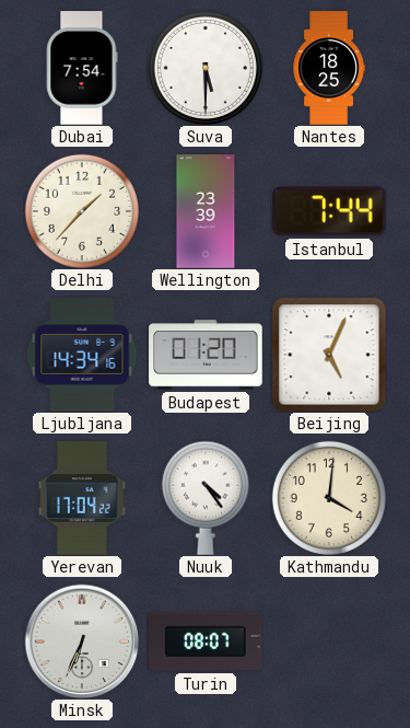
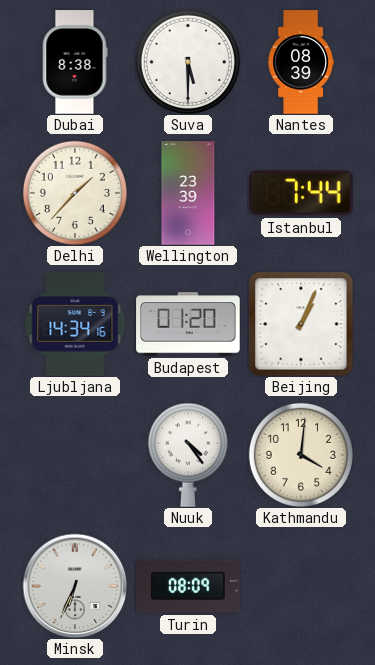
Dubai: 7:54 -> 8:38
Nantes: 18:25 -> 08:39
Beijing: 5:04 -> 1:04
Yerevan: 17:04 -> none
Turin: 08:07 -> 08:09
